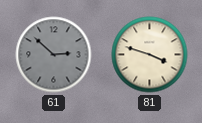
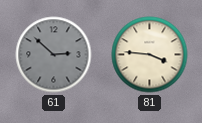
81: 3:48 -> 3:46
